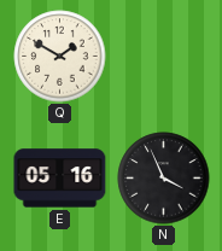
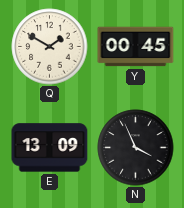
Y: none -> 00:45
E: 05:16 -> 13:09
